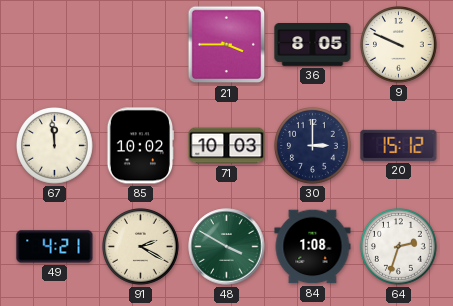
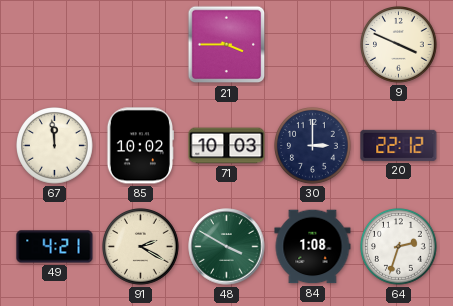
36: 8:05 -> none
9: 9:49 -> 3:49
20: 15:12 -> 22:12
